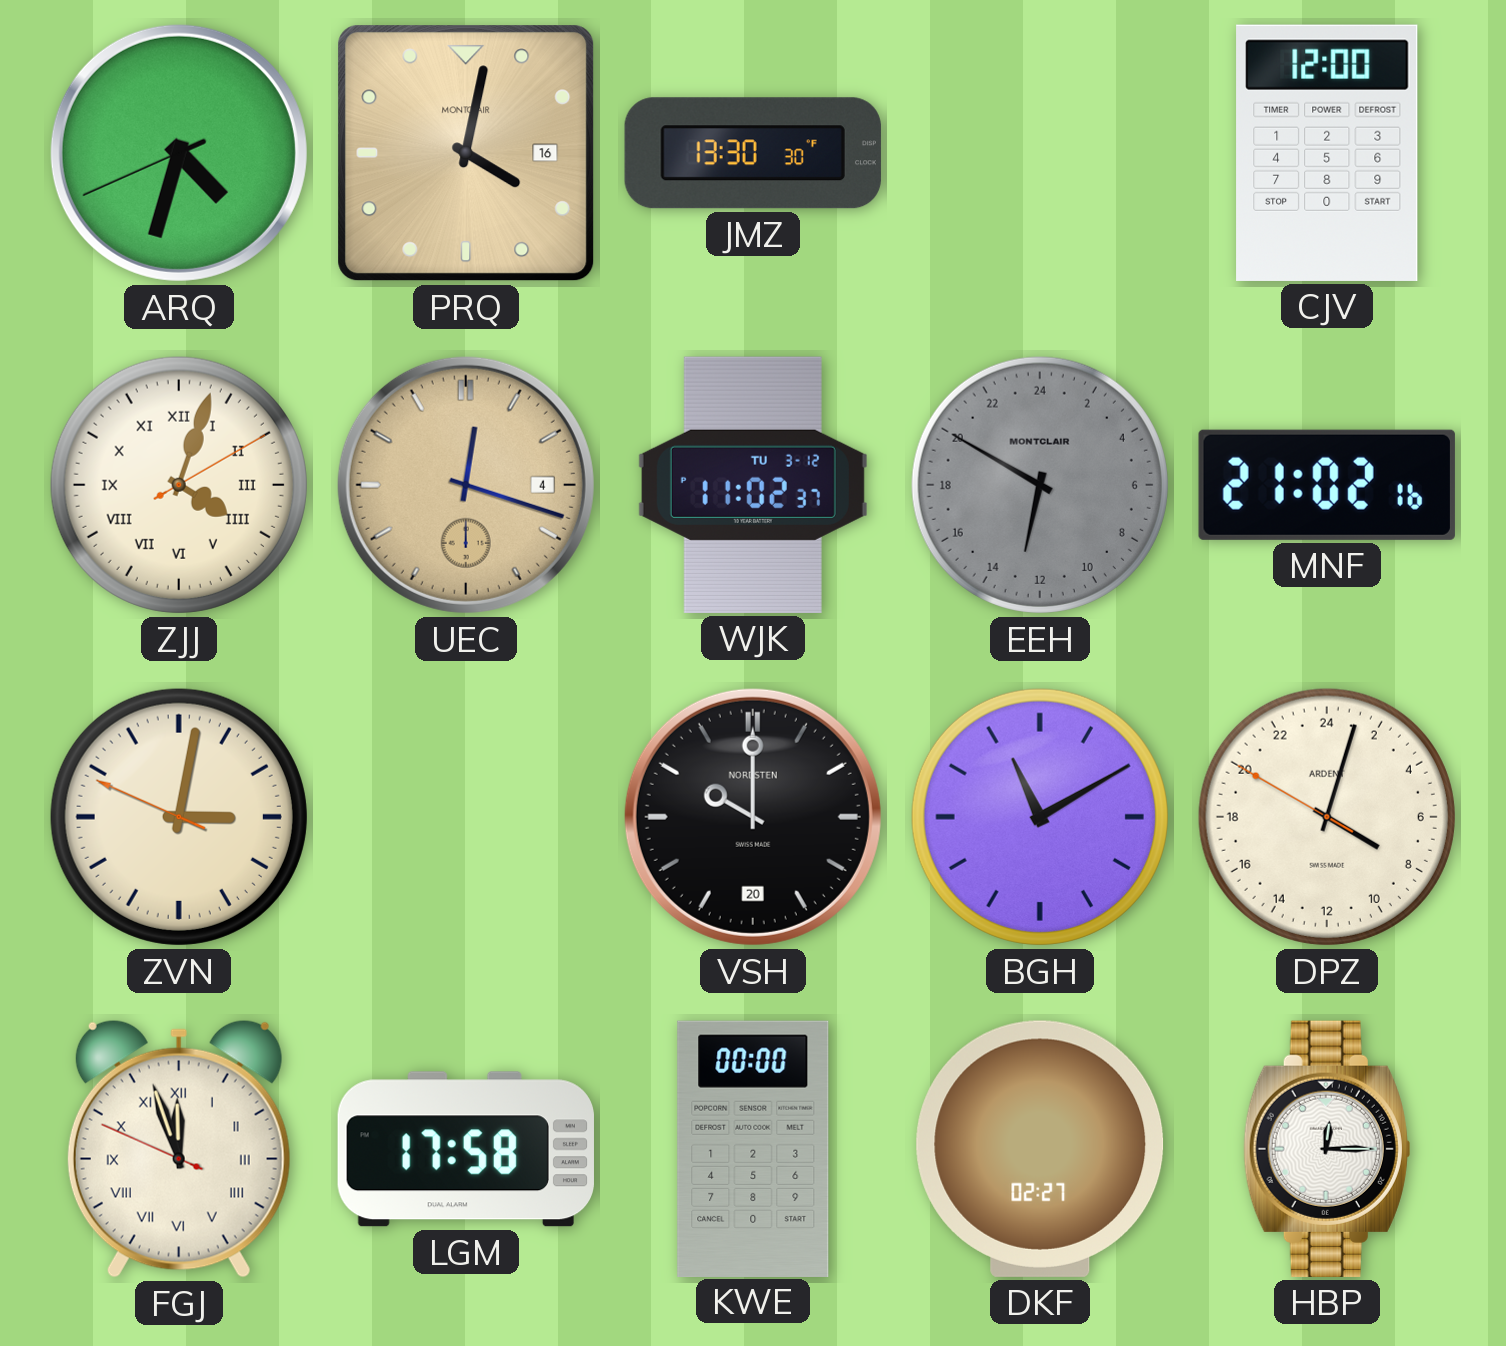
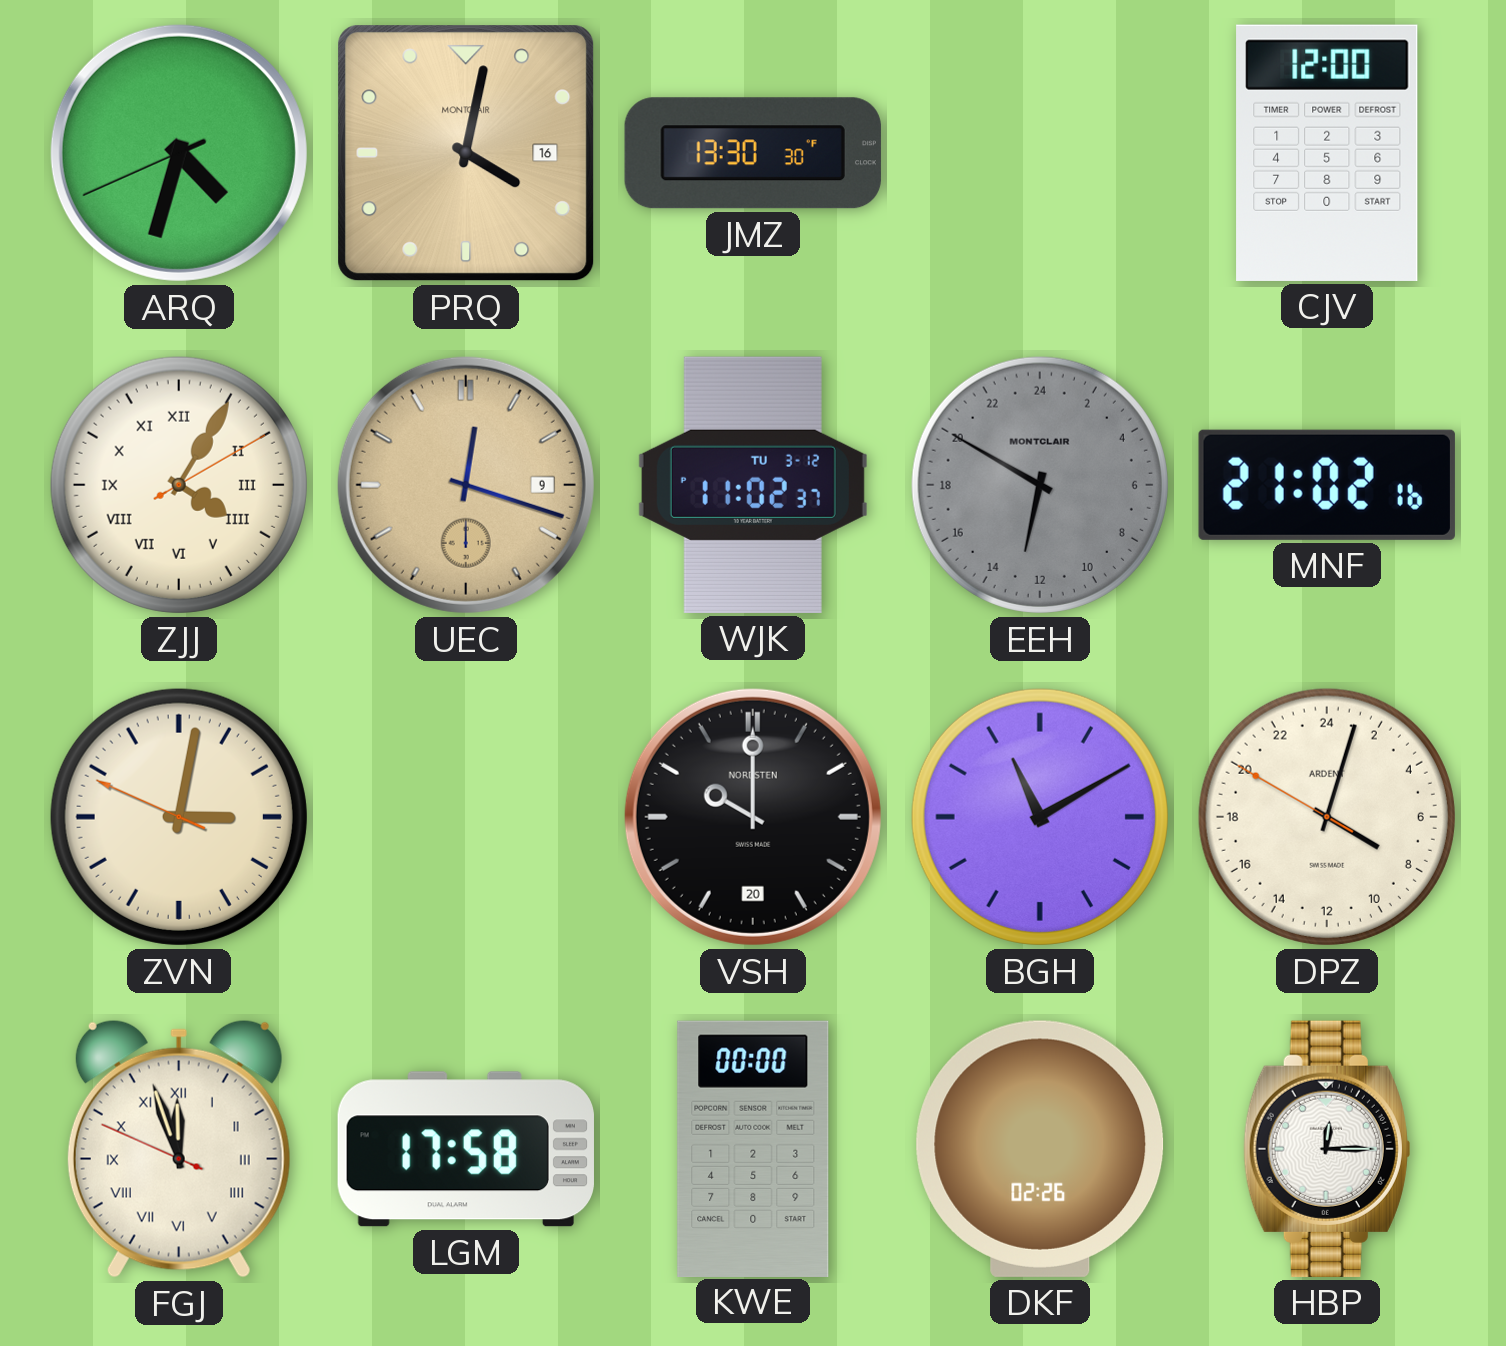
ZJJ: 4:03 -> 4:05
UEC date: 4 -> 9
DKF: 02:27 -> 02:26
